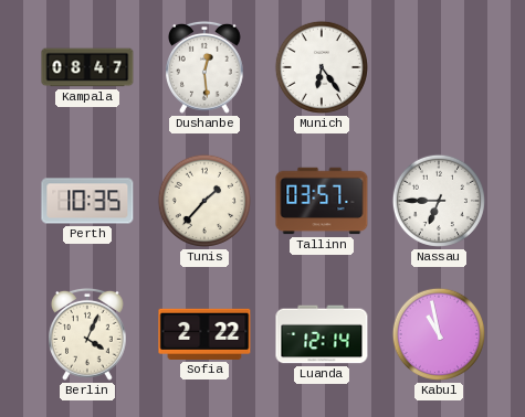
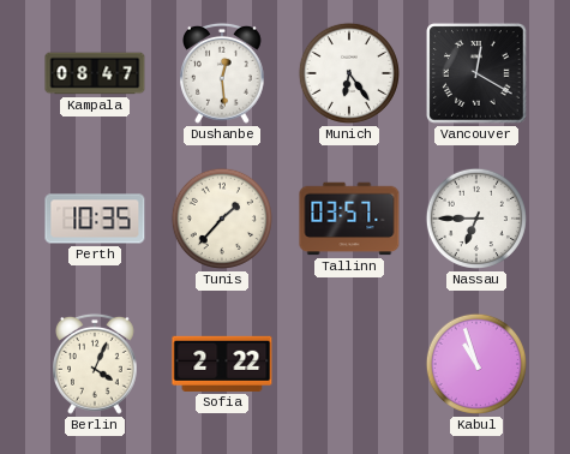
Vancouver: none -> 12:20
Luanda: 12:14 -> none
Kabul: 10:58 -> 10:57
